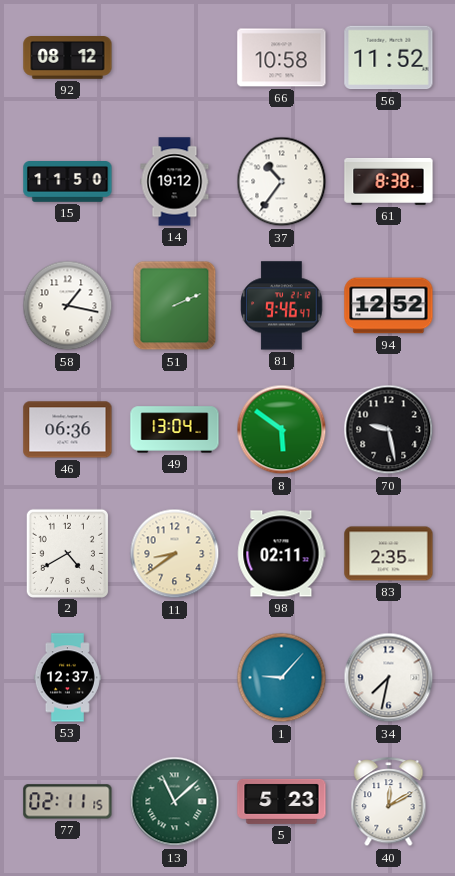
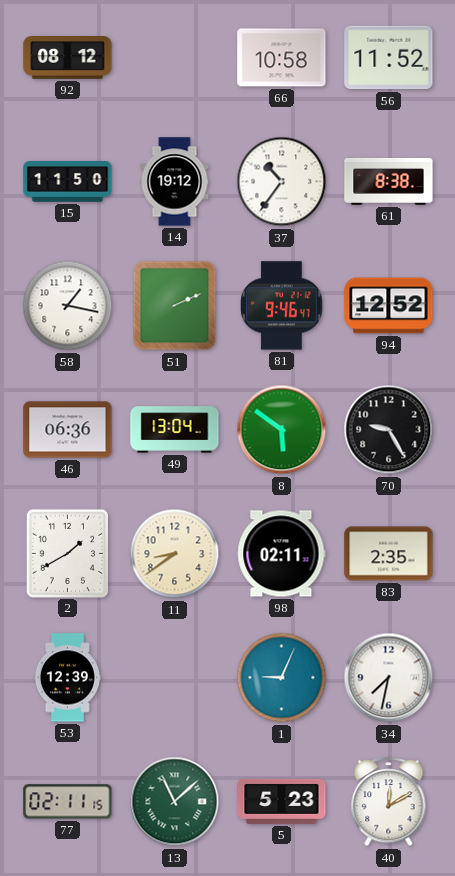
70: 9:28 -> 9:25
2: 4:40 -> 1:40
53: 12:37 -> 12:39
1: 9:07 -> 9:04
